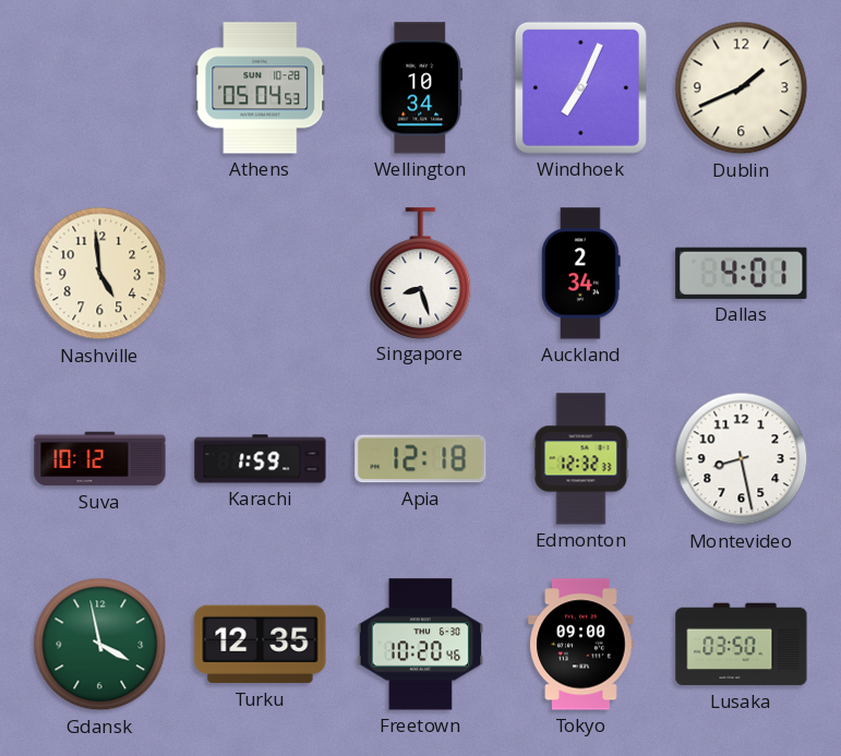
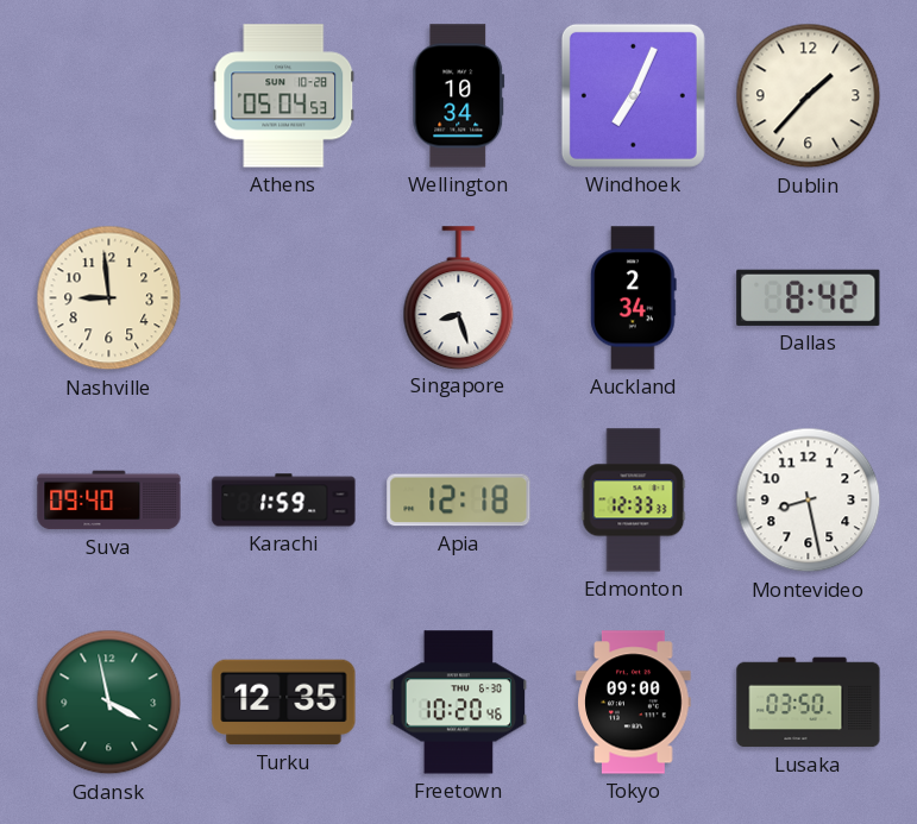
Dublin: 1:41 -> 1:37
Nashville: 4:59 -> 8:59
Dallas: 4:01 -> 8:42
Suva: 10:12 -> 09:40
Edmonton: 12:32 -> 12:33
